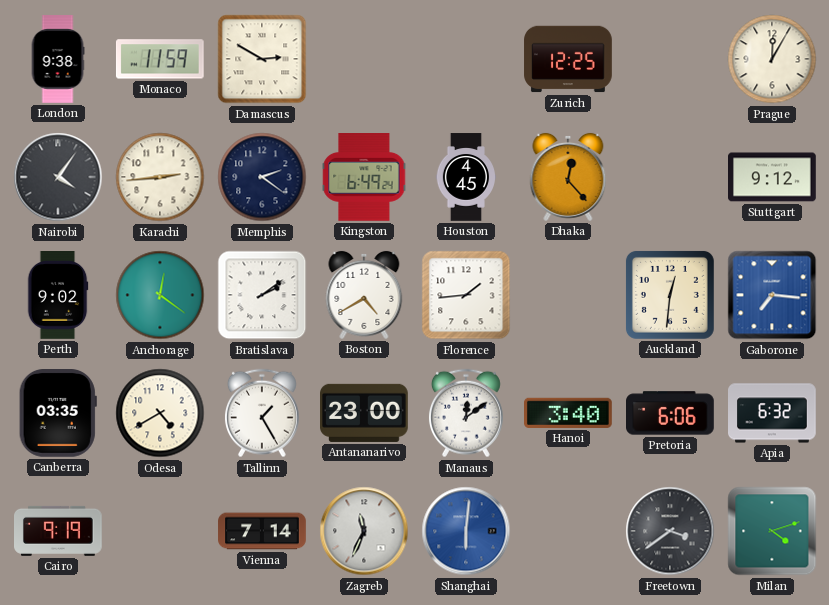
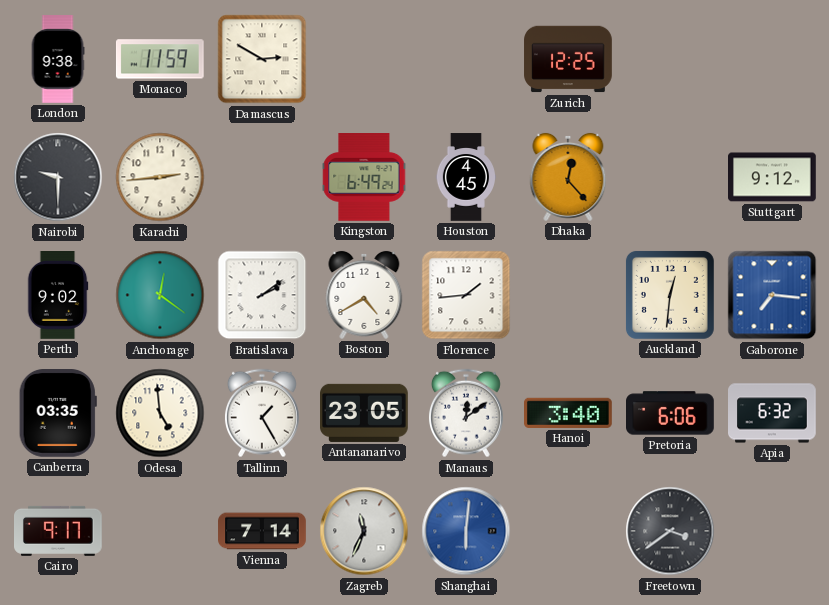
Prague: 12:05 -> none
Nairobi: 4:06 -> 9:30
Memphis: 2:21 -> none
Odesa: 4:40 -> 4:59
Antananarivo: 23:00 -> 23:05
Cairo: 9:19 -> 9:17
Milan: 4:12 -> none
